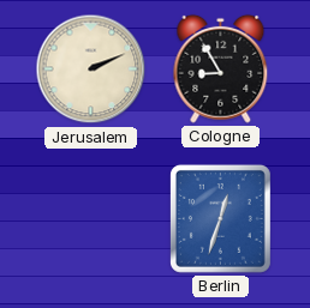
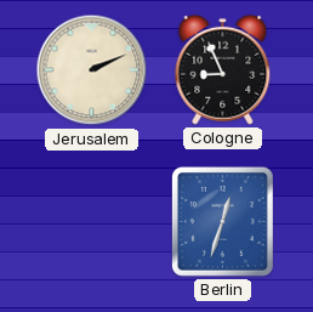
Cologne: 8:55 -> 8:56
